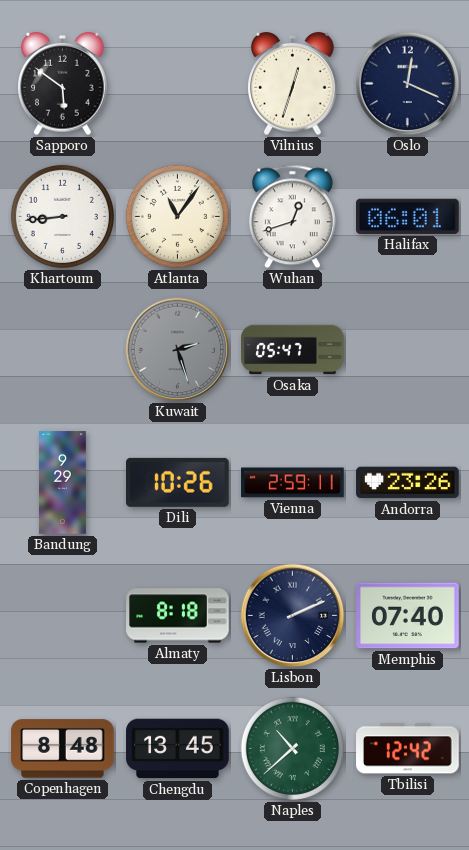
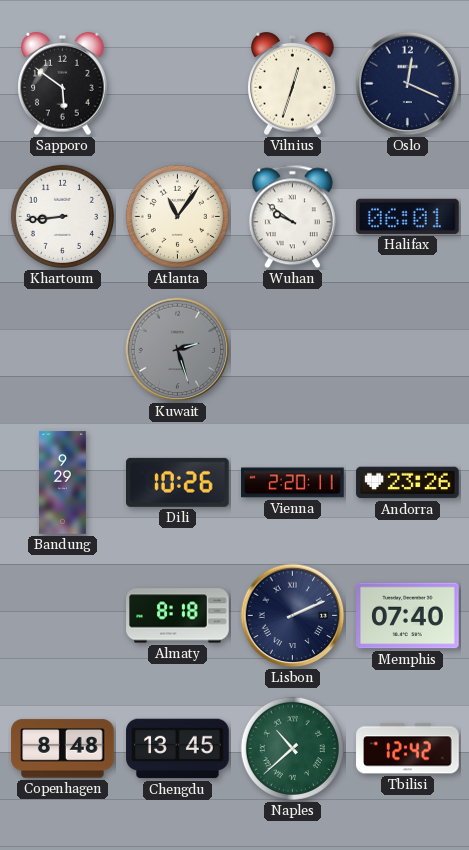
Wuhan: 12:42 -> 9:51
Osaka: 05:47 -> none
Vienna: 2:59 -> 2:20
